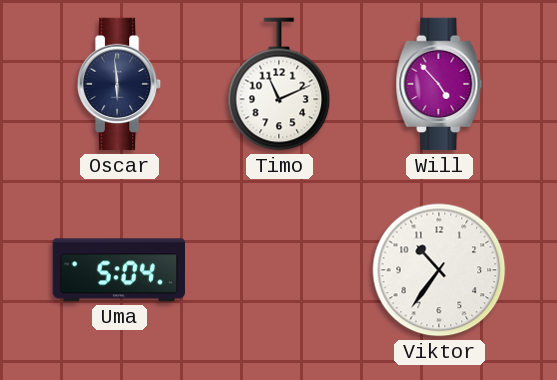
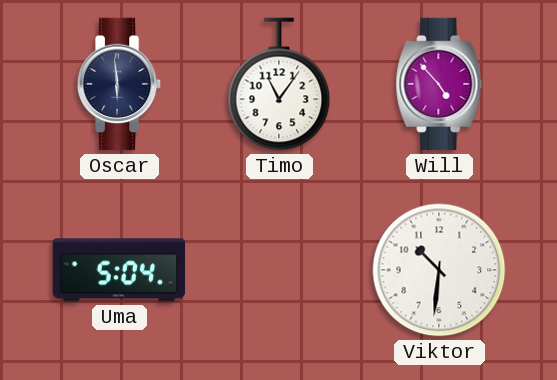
Timo: 11:11 -> 11:06
Viktor: 10:36 -> 10:31
